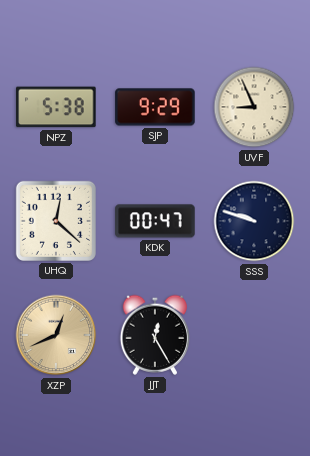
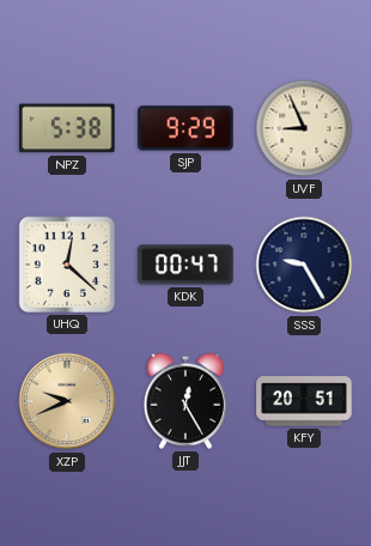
SSS: 9:48 -> 9:25
XZP: 12:41 -> 9:41
KFY: none -> 20:51
